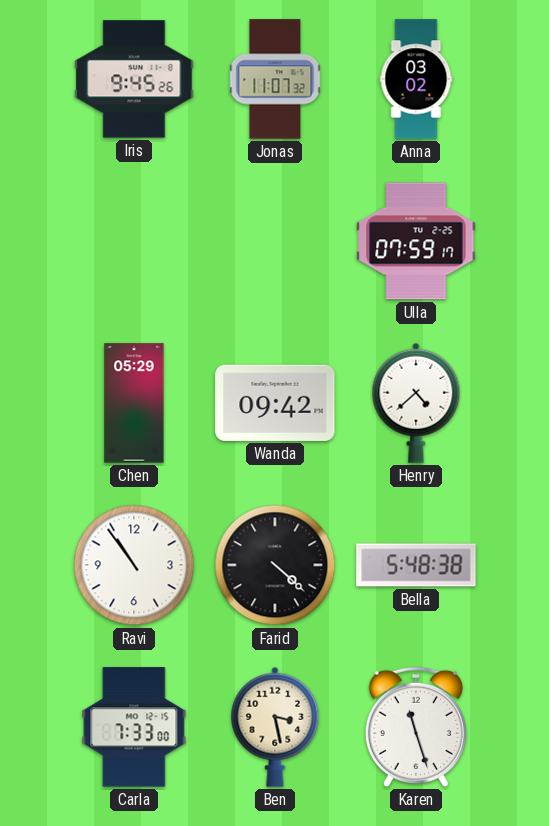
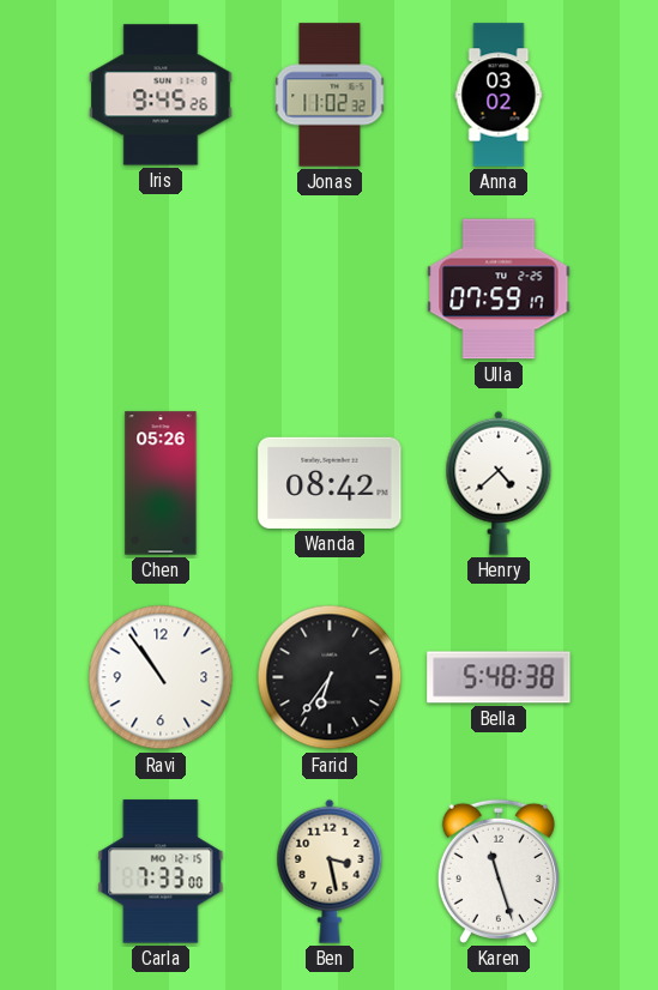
Jonas: 11:07 -> 11:02
Chen: 05:29 -> 05:26
Wanda: 09:42 -> 08:42
Farid: 4:22 -> 6:36
